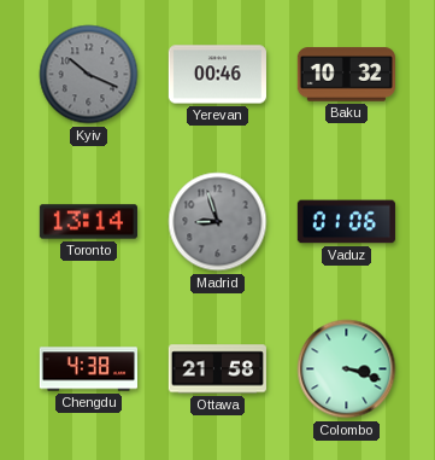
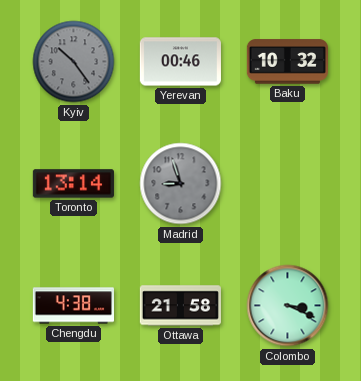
Kyiv: 10:19 -> 10:24
Vaduz: 01:06 -> none
Colombo: 3:18 -> 3:19
